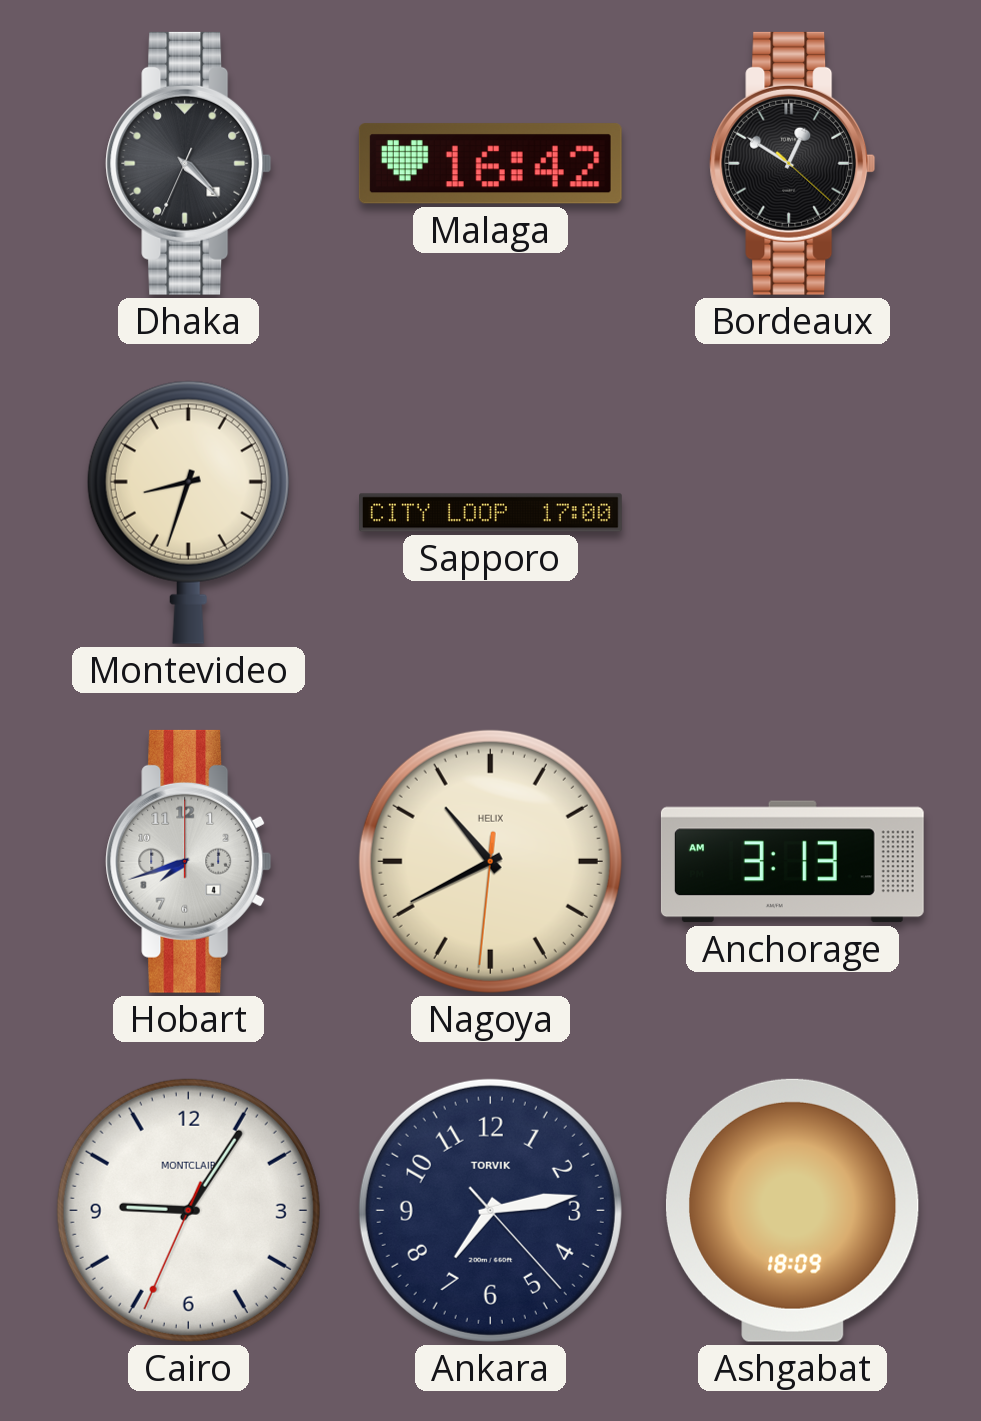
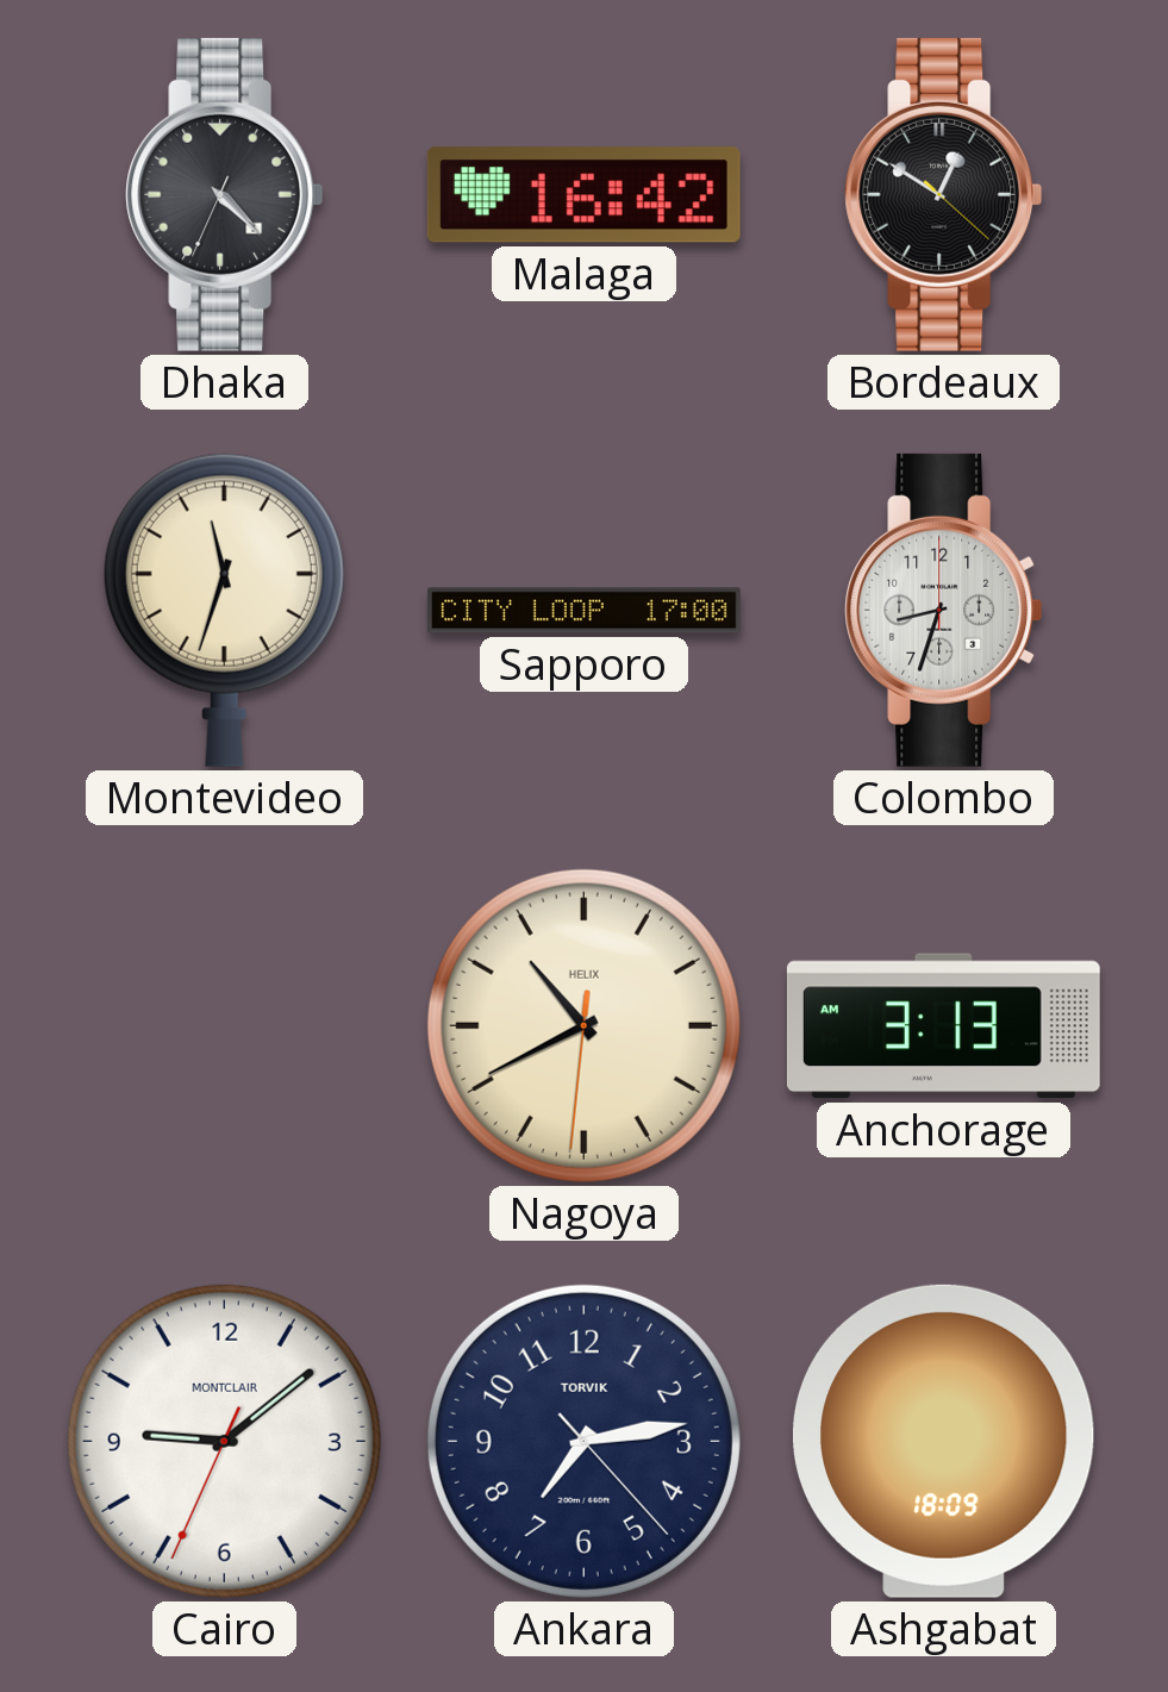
Montevideo: 8:33 -> 11:33
Colombo: none -> 8:33
Hobart: 7:42 -> none
Cairo: 9:05 -> 9:08
